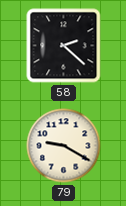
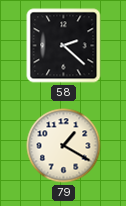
79: 9:20 -> 1:20
